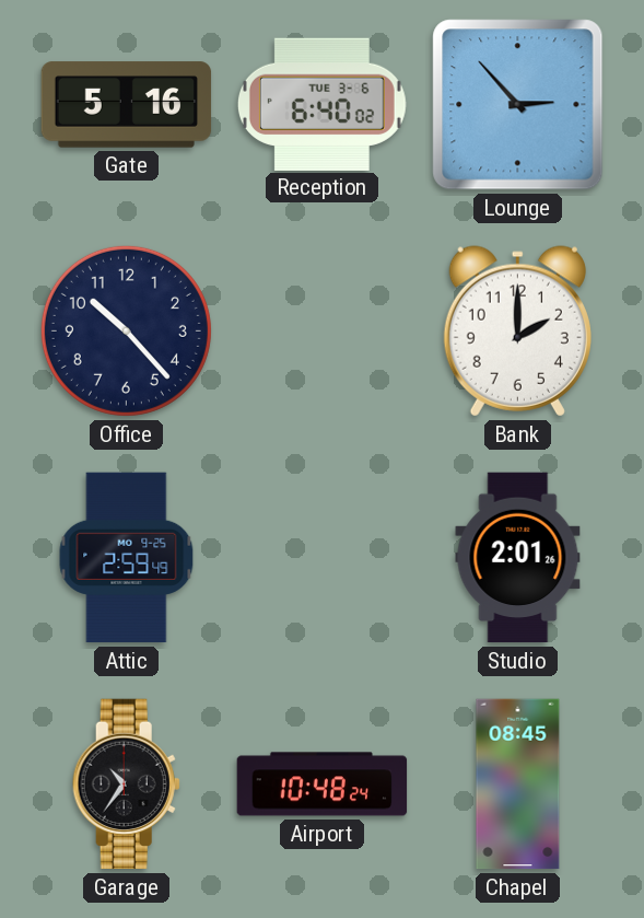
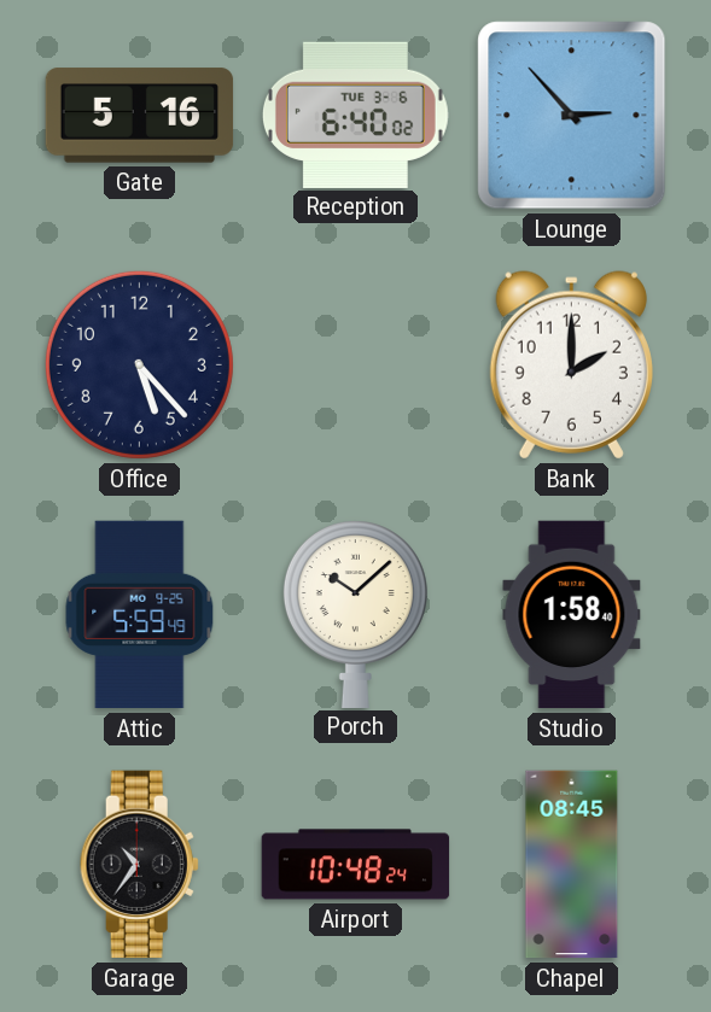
Office: 10:23 -> 5:23
Attic: 2:59 -> 5:59
Porch: none -> 10:08
Studio: 2:01 -> 1:58
